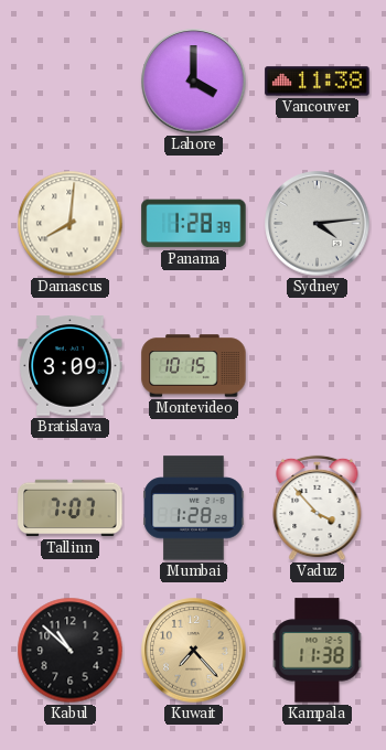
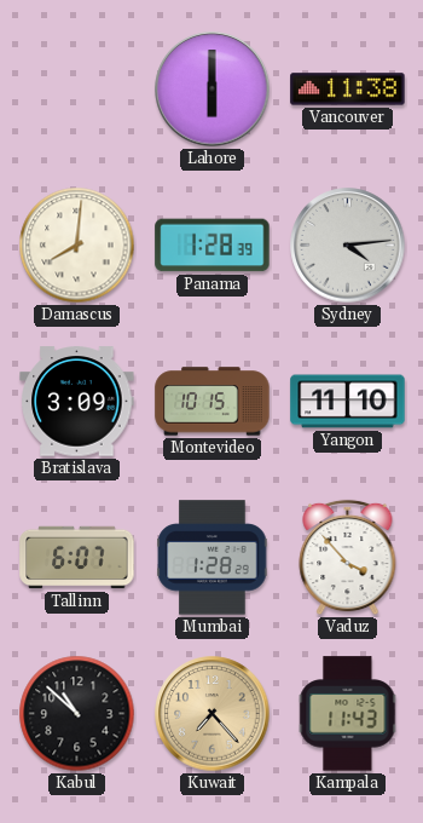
Lahore: 4:00 -> 6:00
Yangon: none -> 11:10
Tallinn: 7:07 -> 6:07
Kampala: 11:38 -> 11:43
